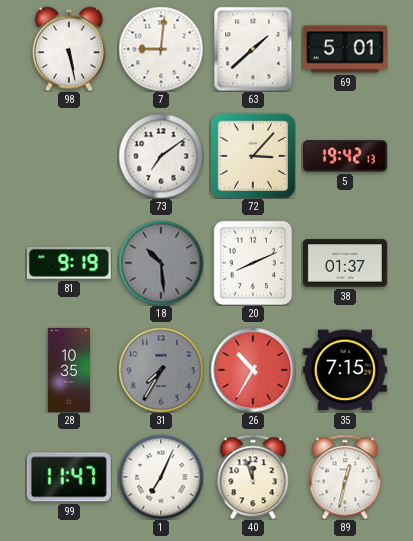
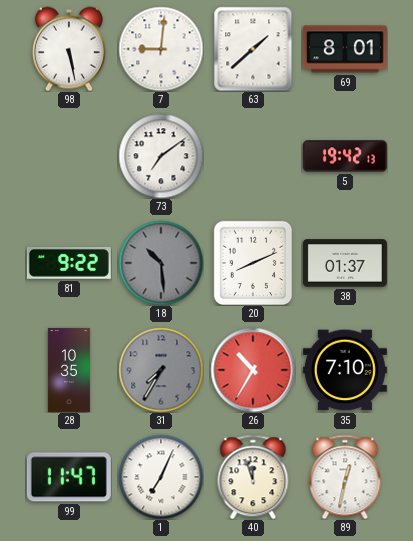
69: 5:01 -> 8:01
72: 3:07 -> none
81: 9:19 -> 9:22
35: 7:15 -> 7:10
